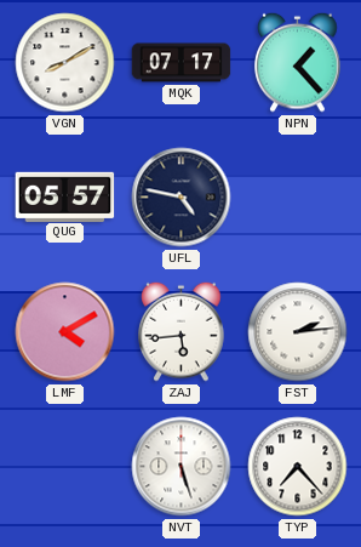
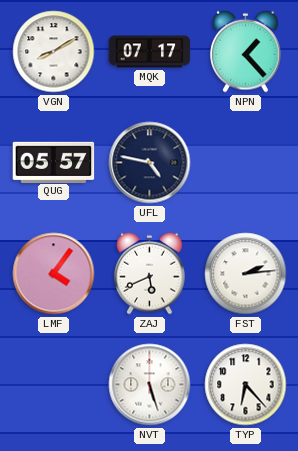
LMF: 4:10 -> 4:06
ZAJ: 5:44 -> 5:41
TYP: 7:23 -> 6:23
